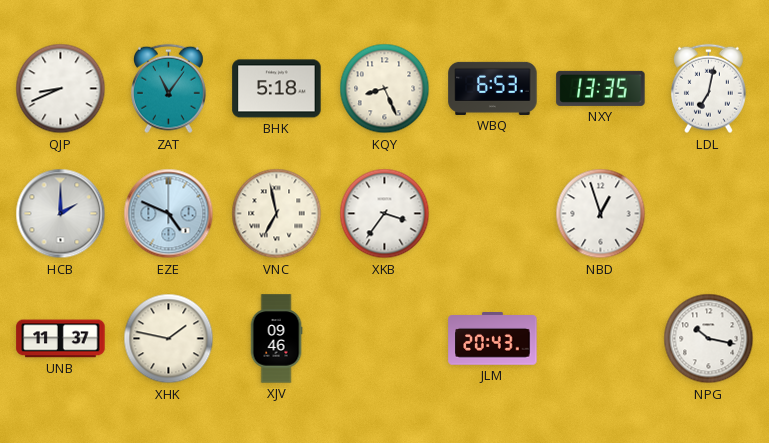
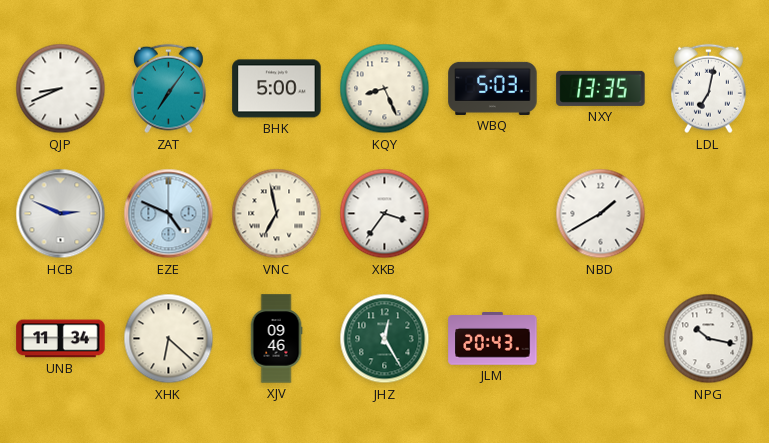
ZAT: 11:06 -> 7:06
BHK: 5:18 -> 5:00
WBQ: 6:53 -> 5:03
HCB: 2:00 -> 2:49
NBD: 12:57 -> 1:40
UNB: 11:37 -> 11:34
XHK: 1:47 -> 6:22
JHZ: none -> 12:25
